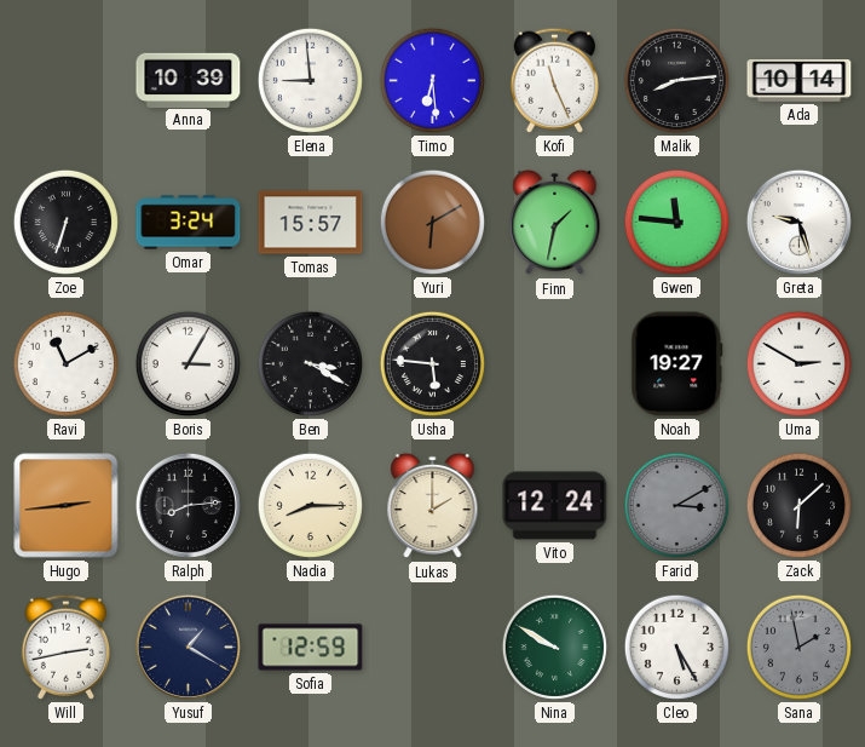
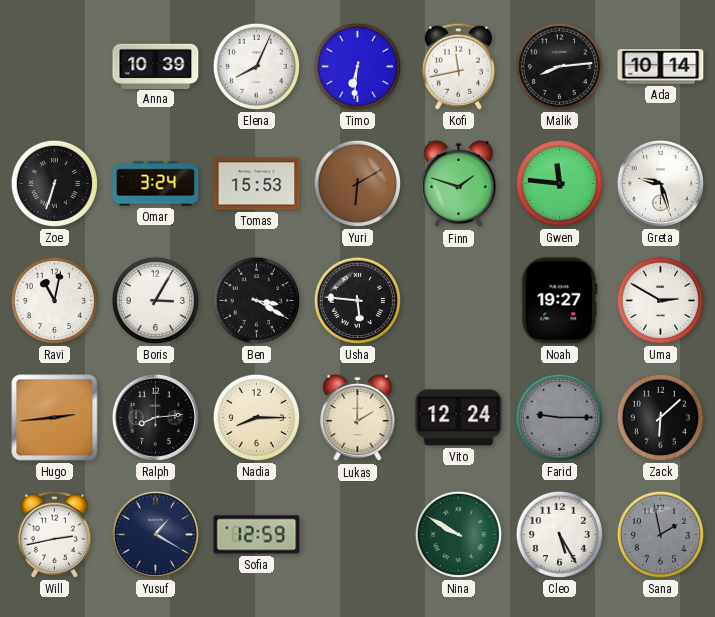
Elena: 8:59 -> 8:04
Timo: 6:29 -> 6:31
Kofi: 11:26 -> 11:43
Tomas: 15:57 -> 15:53
Finn: 1:32 -> 1:48
Ravi: 11:10 -> 11:02
Farid: 3:10 -> 9:15
